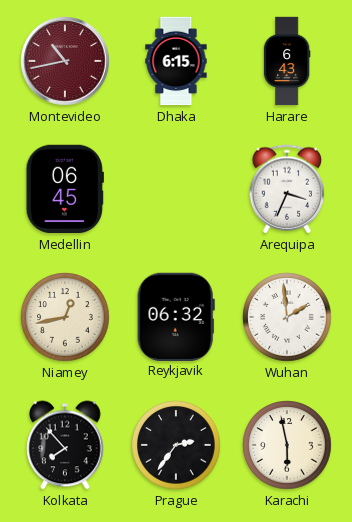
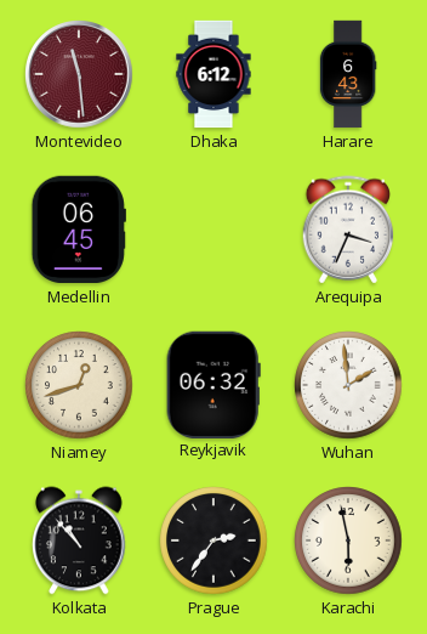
Montevideo: 10:43 -> 11:29
Dhaka: 6:15 -> 6:12
Niamey: 12:43 -> 12:42
Kolkata: 7:53 -> 10:53
